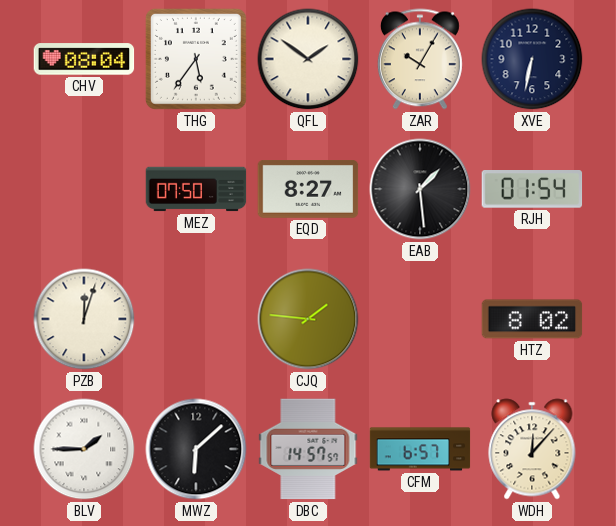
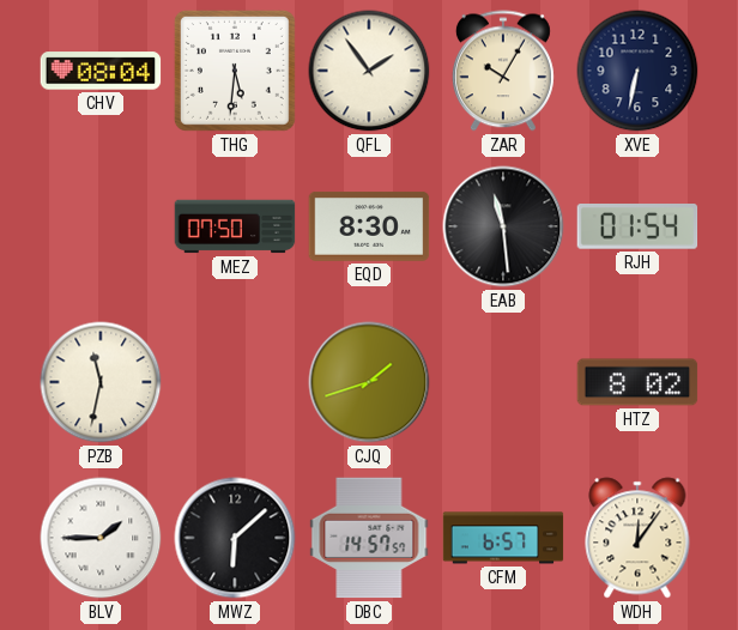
THG: 5:36 -> 5:31
QFL: 1:51 -> 1:54
EQD: 8:27 -> 8:30
EAB: 1:29 -> 11:29
PZB: 12:03 -> 11:32
CJQ: 1:46 -> 1:42
WDH: 12:07 -> 12:06
